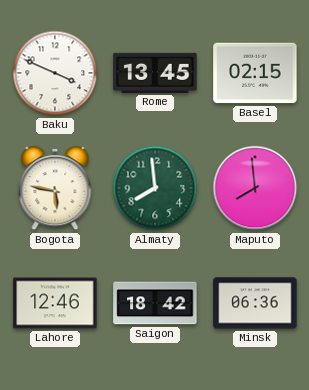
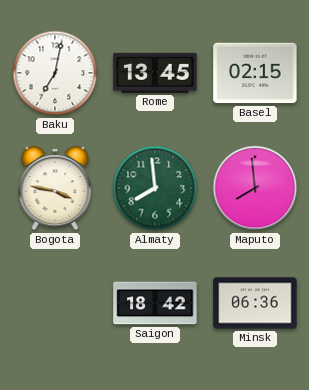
Baku: 3:49 -> 7:02
Bogota: 5:47 -> 3:47
Lahore: 12:46 -> none
